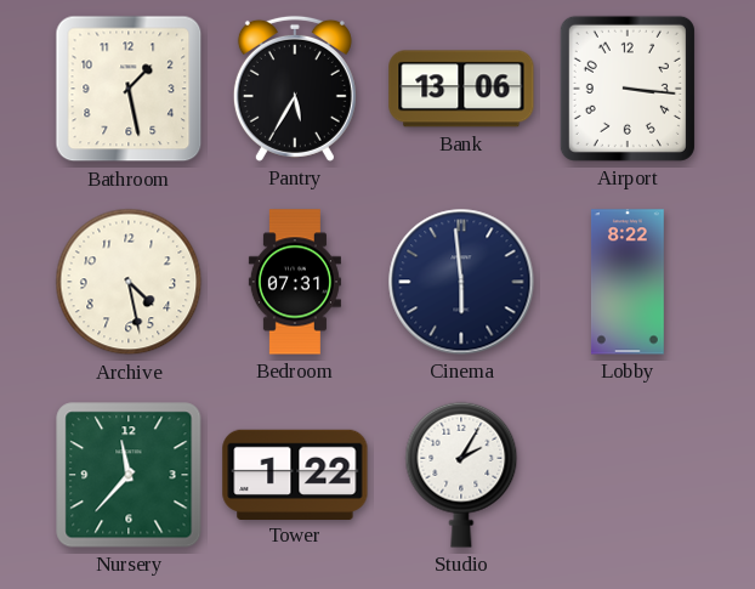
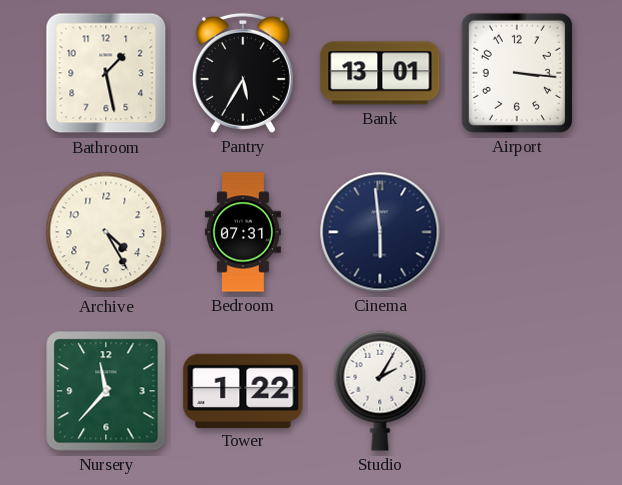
Bank: 13:06 -> 13:01
Archive: 4:28 -> 4:25
Lobby: 8:22 -> none
